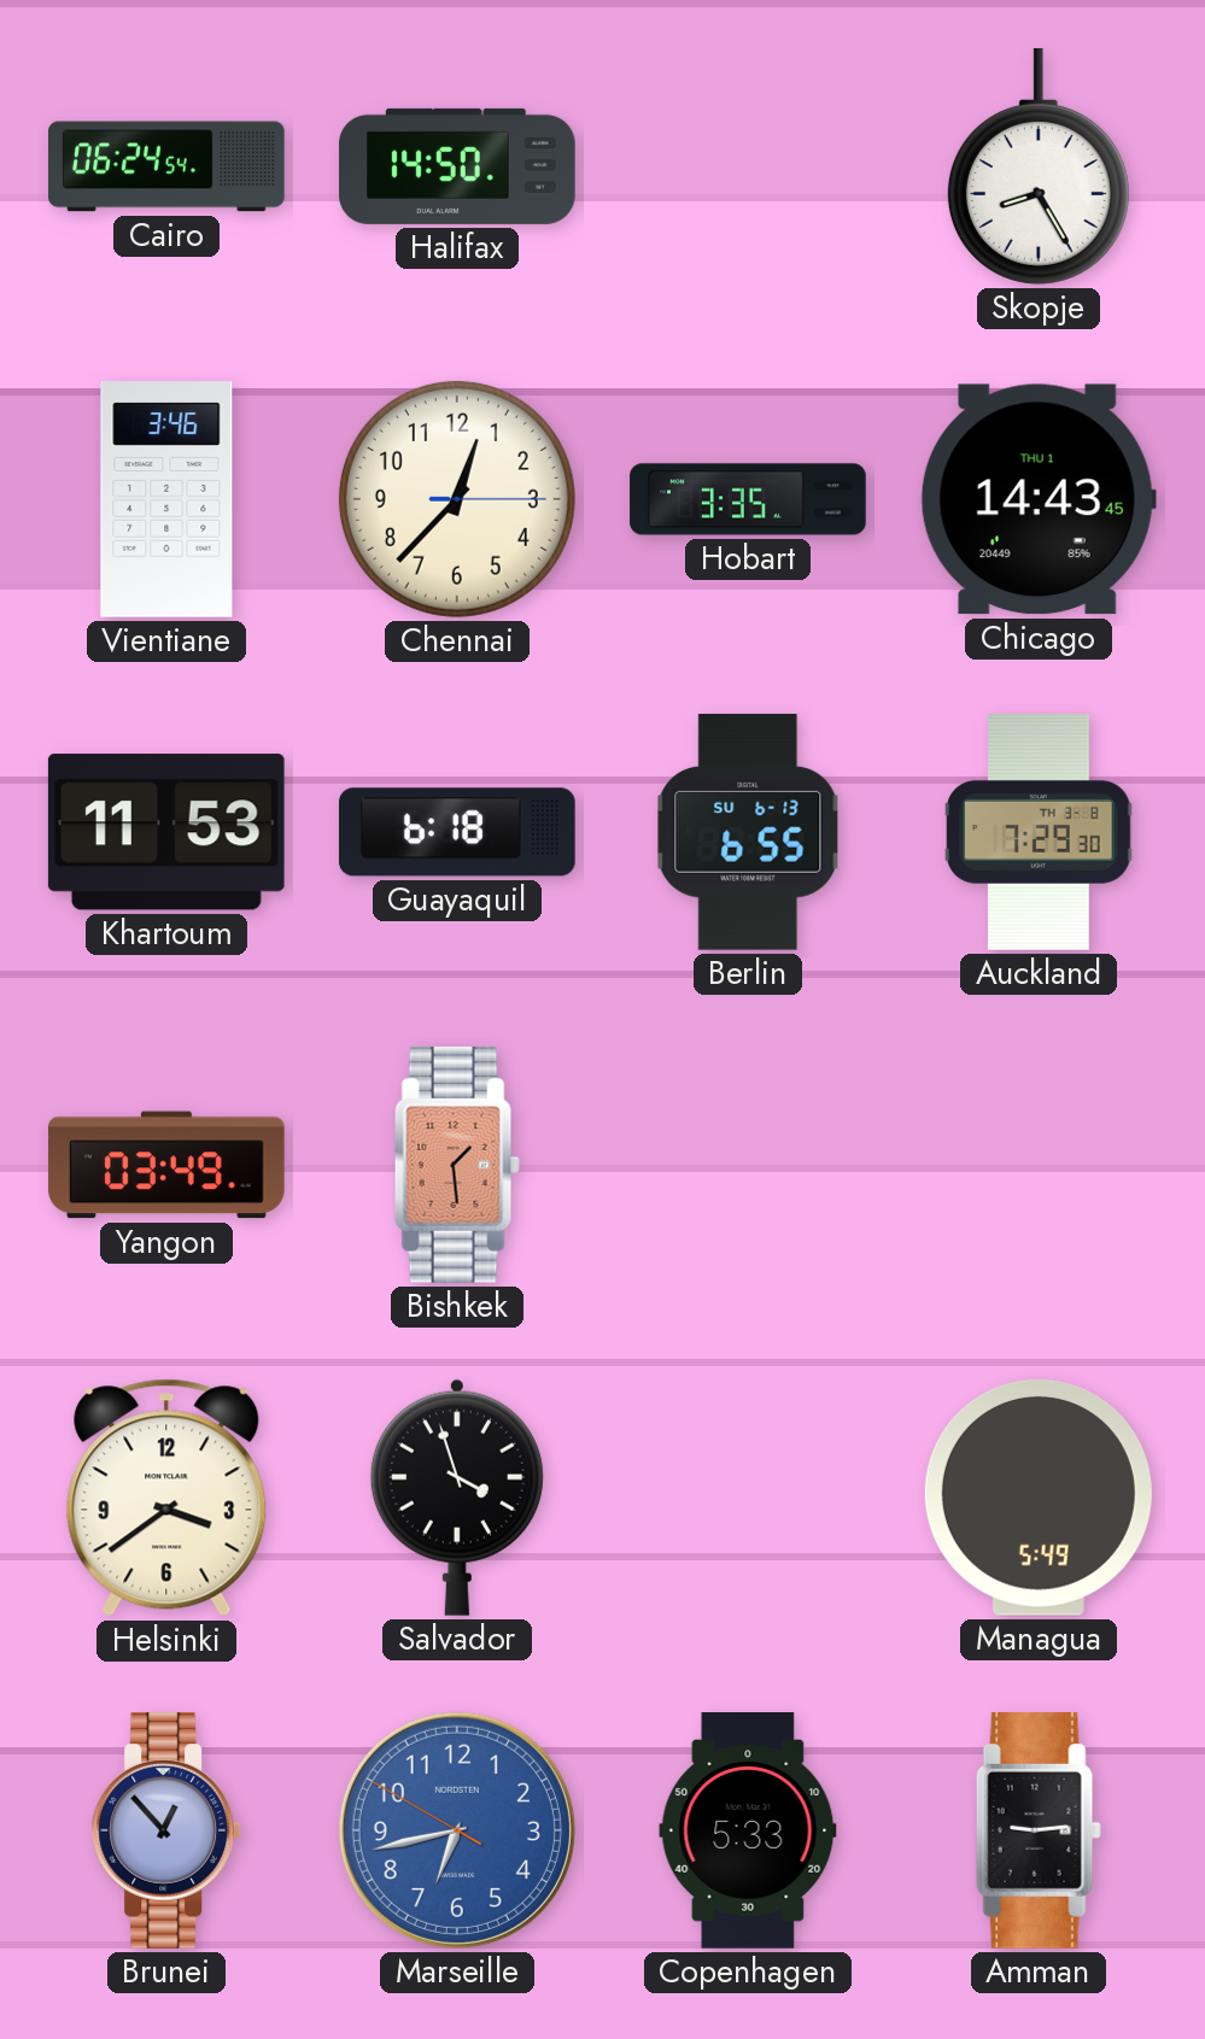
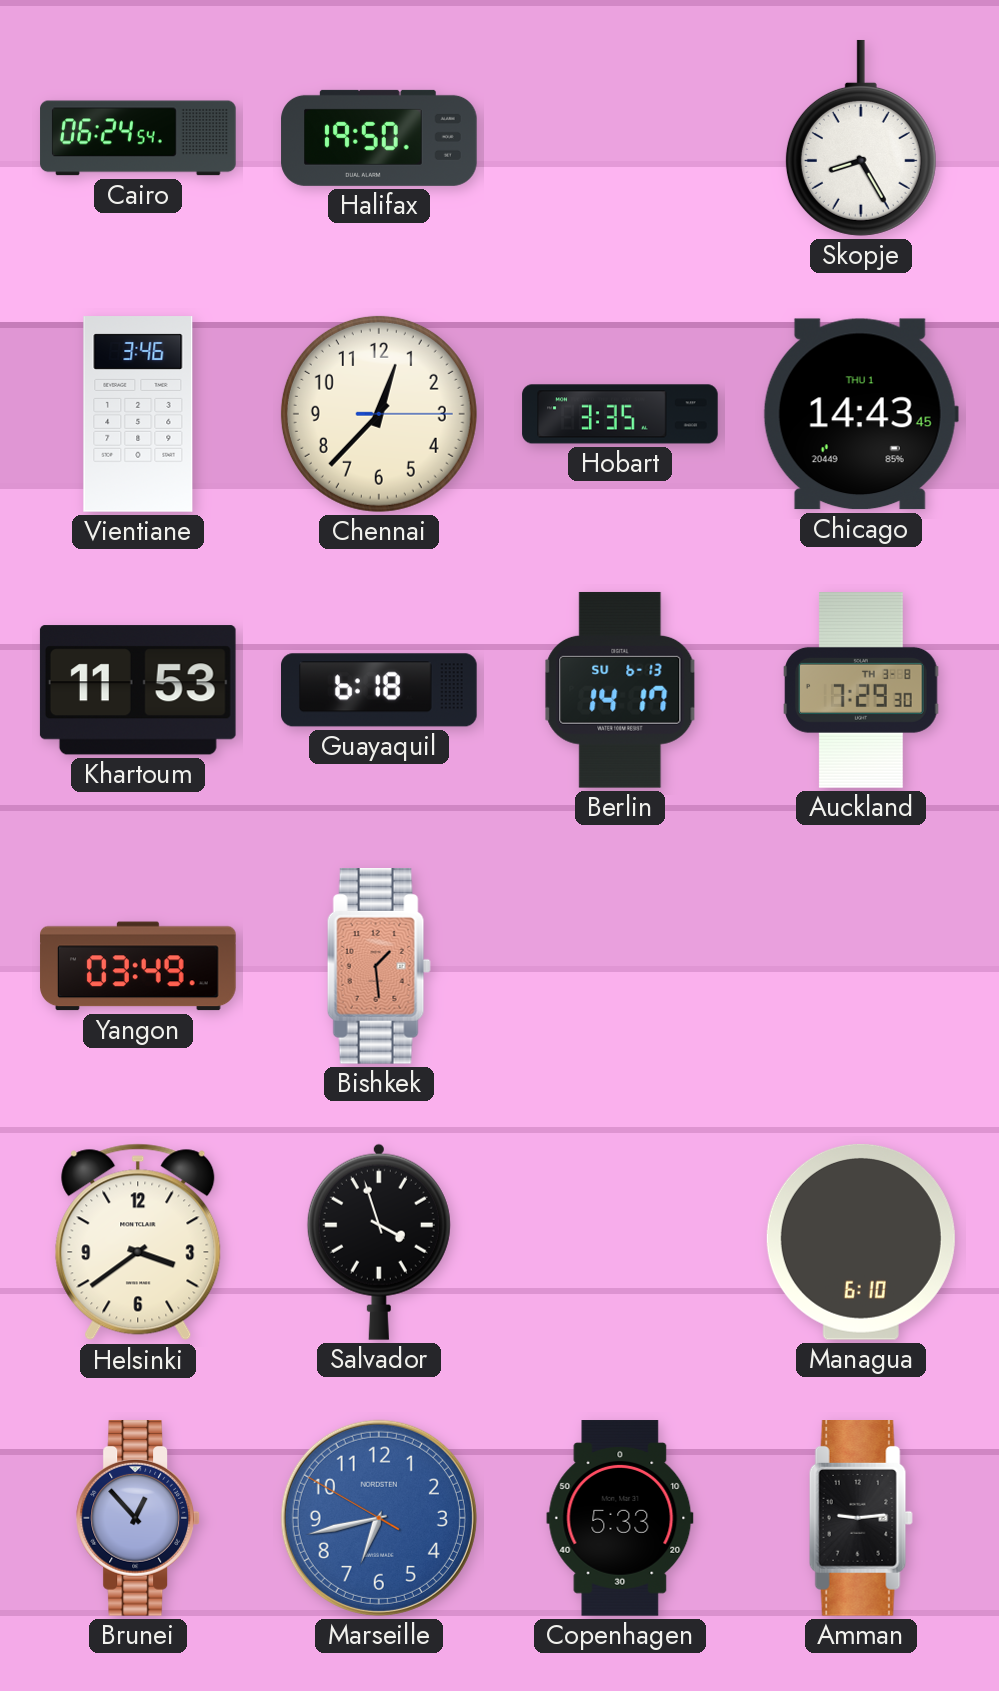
Halifax: 14:50 -> 19:50
Berlin: 6:55 -> 14:17
Managua: 5:49 -> 6:10
